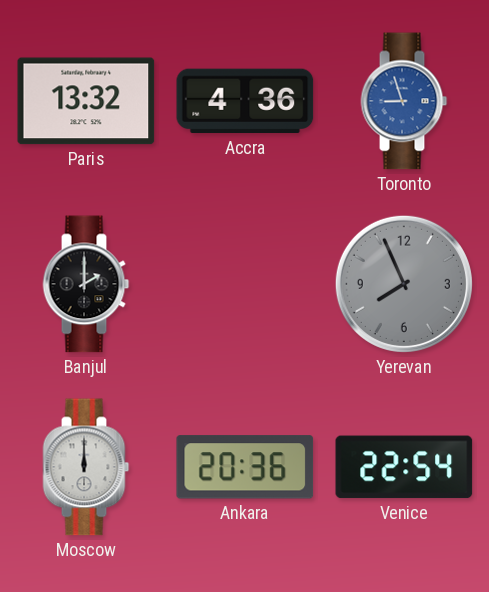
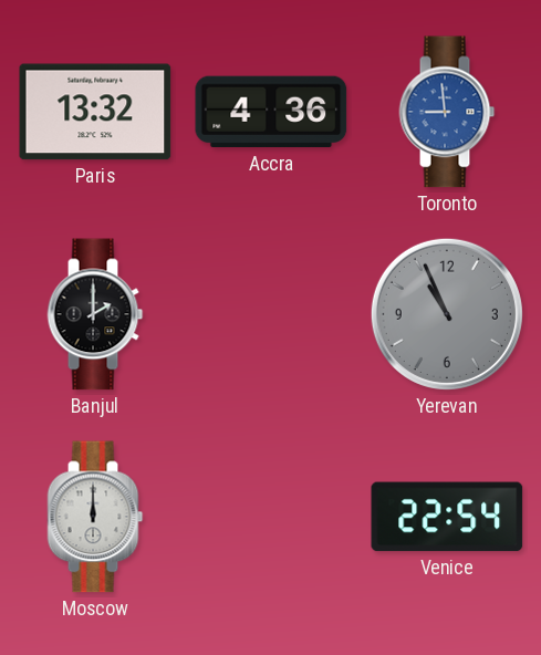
Toronto: 8:57 -> 8:59
Yerevan: 7:56 -> 10:56
Ankara: 20:36 -> none
